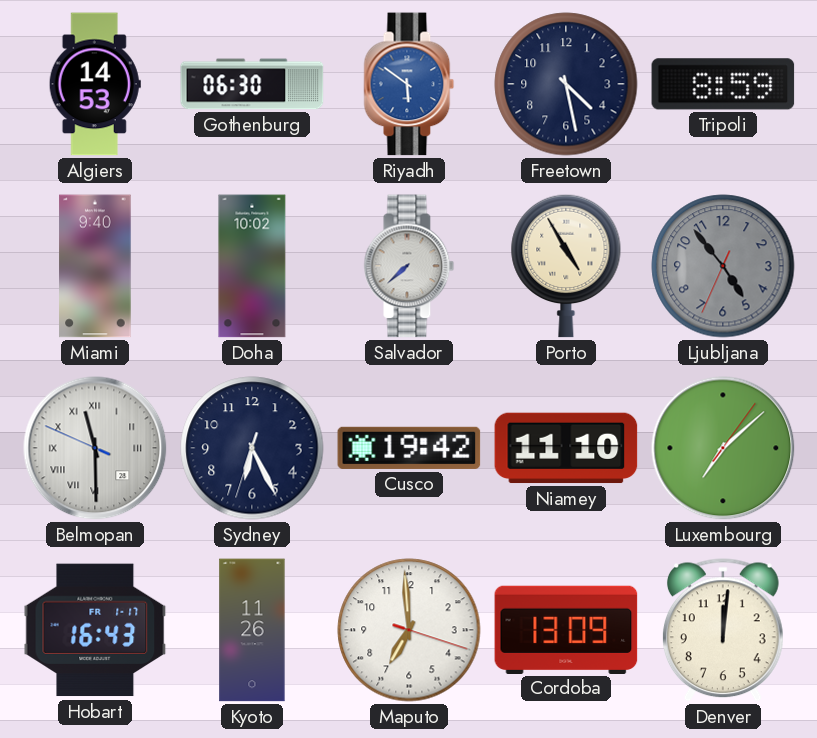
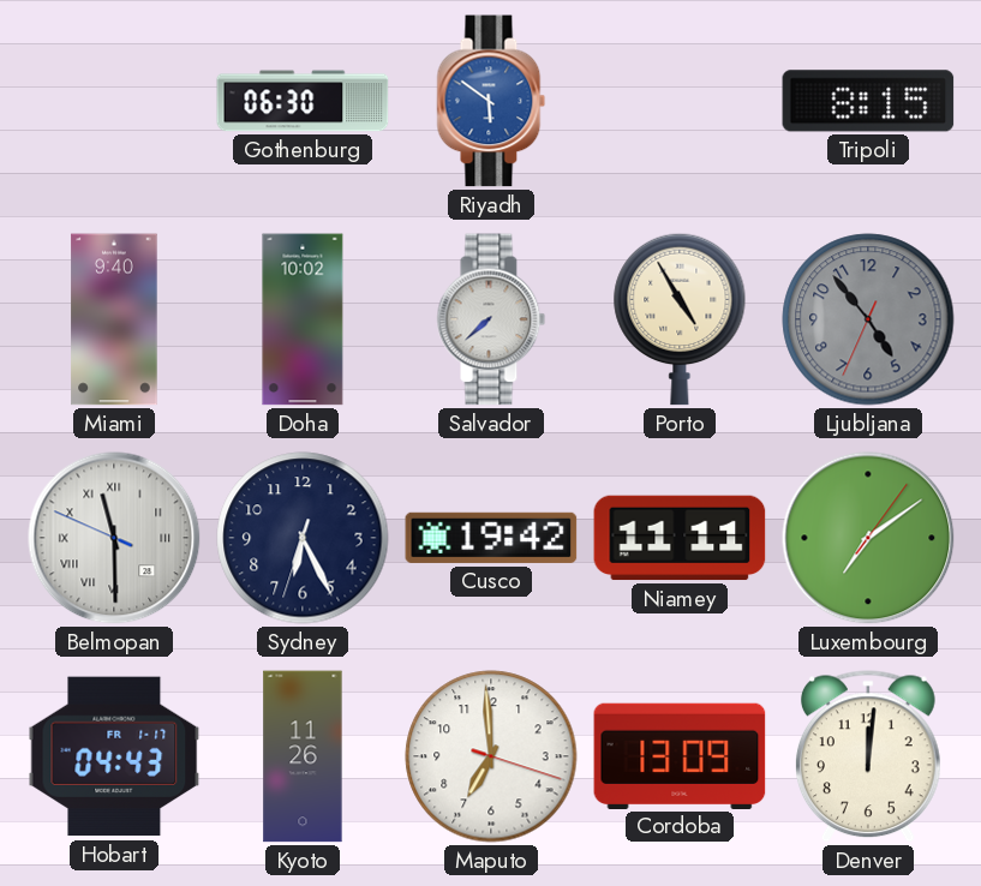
Algiers: 14:53 -> none
Freetown: 4:28 -> none
Tripoli: 8:59 -> 8:15
Niamey: 11:10 -> 11:11
Luxembourg: 7:08 -> 7:09
Hobart: 16:43 -> 04:43
